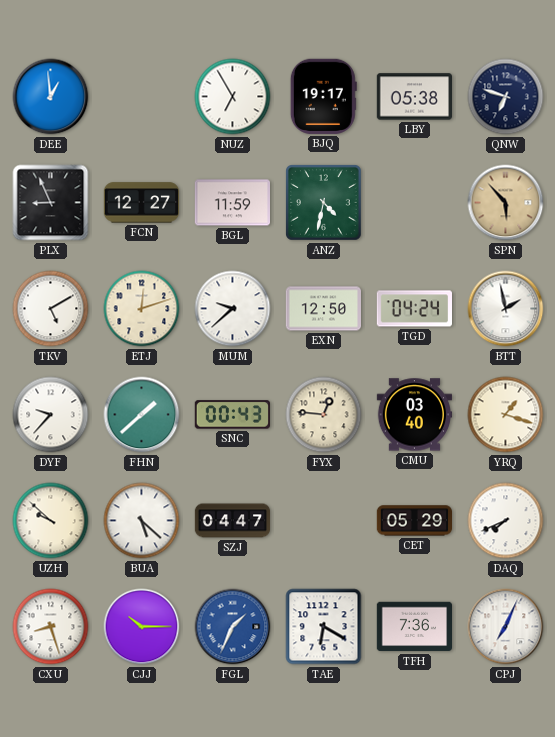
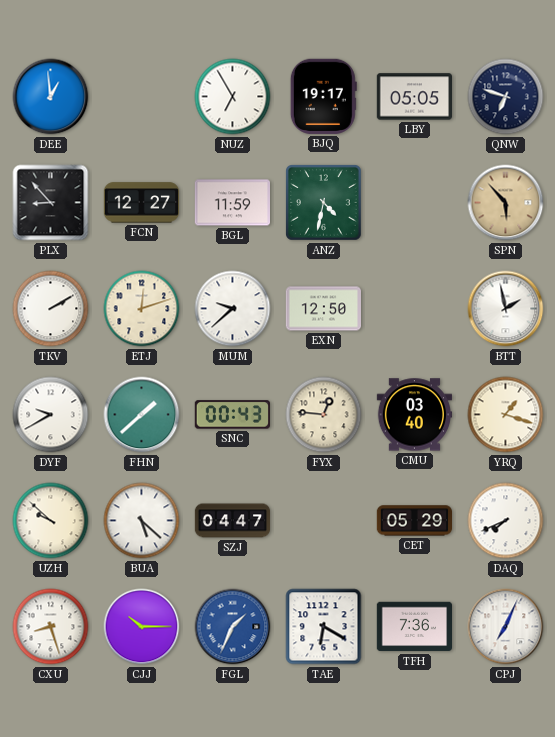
LBY: 05:38 -> 05:05
PLX: 8:56 -> 8:53
TKV: 5:10 -> 2:10
TGD: 04:24 -> none
DYF: 9:37 -> 9:40
